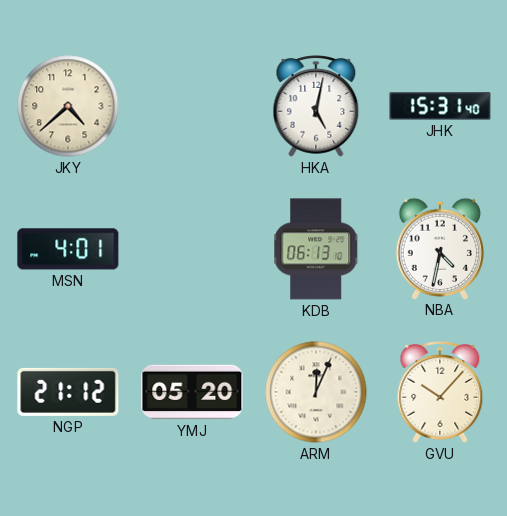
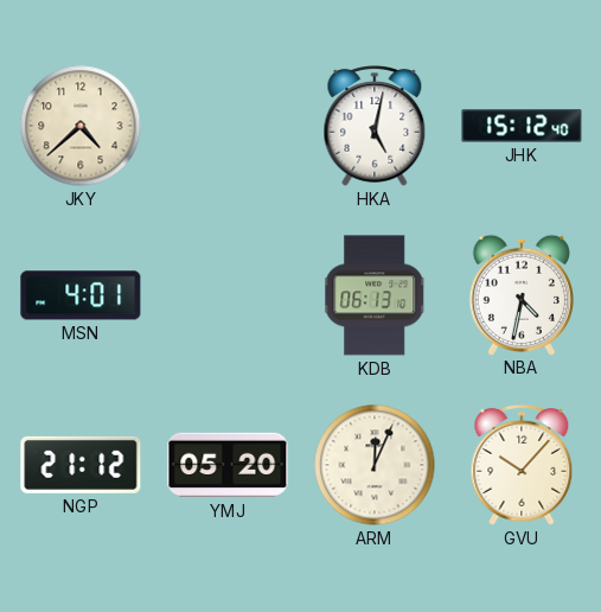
JHK: 15:31 -> 15:12
